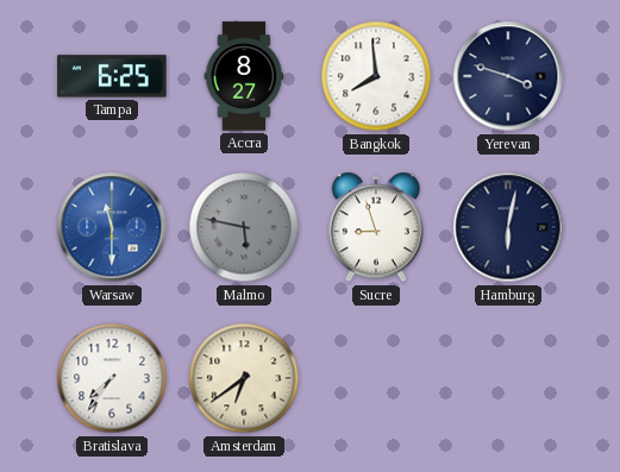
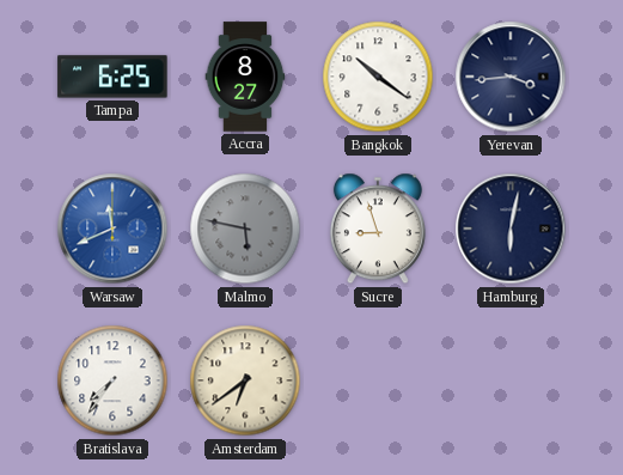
Bangkok: 7:59 -> 10:21
Yerevan: 3:48 -> 3:44
Warsaw: 11:30 -> 11:41
